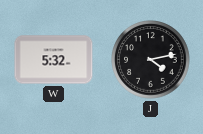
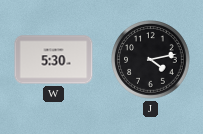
W: 5:32 -> 5:30
